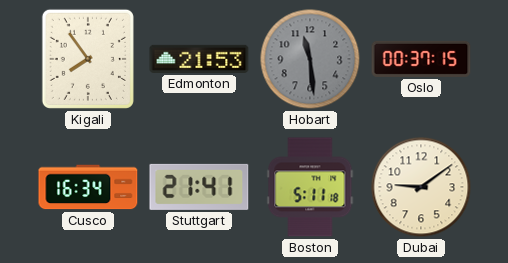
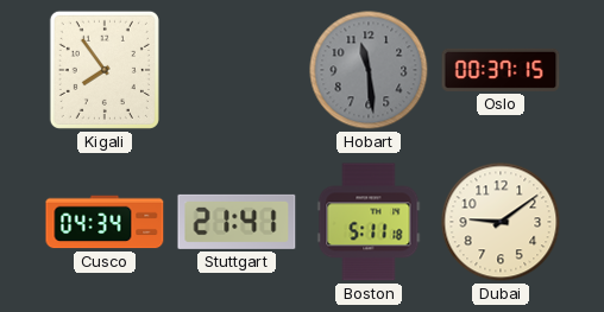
Edmonton: 21:53 -> none
Cusco: 16:34 -> 04:34
